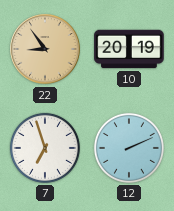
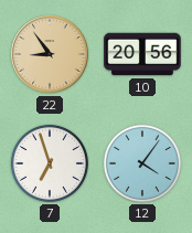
10: 20:19 -> 20:56
12: 2:11 -> 4:06
